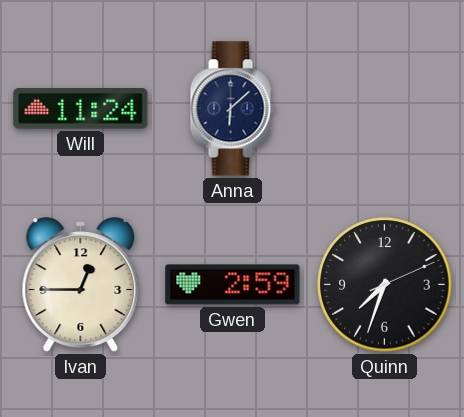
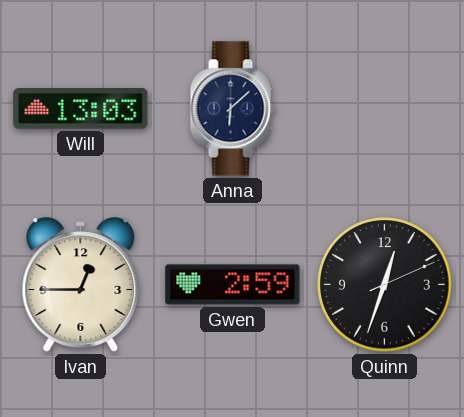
Will: 11:24 -> 13:03
Quinn: 7:33 -> 12:33
